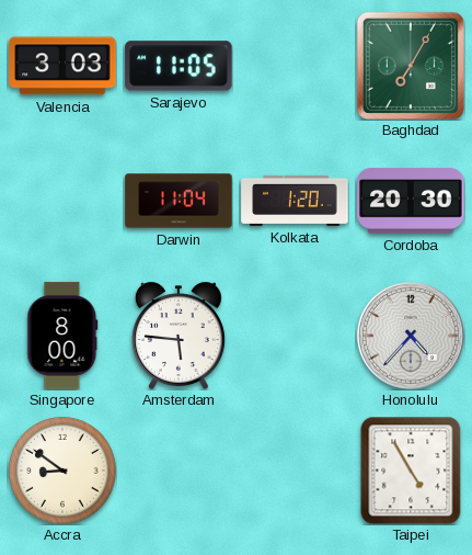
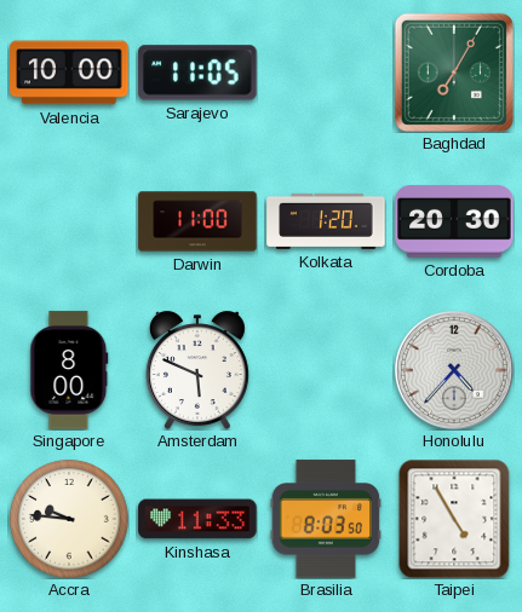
Valencia: 3:03 -> 10:00
Darwin: 11:04 -> 11:00
Amsterdam: 5:46 -> 5:49
Accra: 8:51 -> 9:46
Kinshasa: none -> 11:33
Brasilia: none -> 8:03
